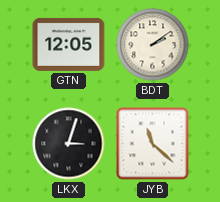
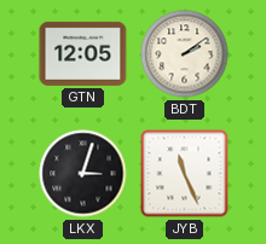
JYB: 11:22 -> 11:26
